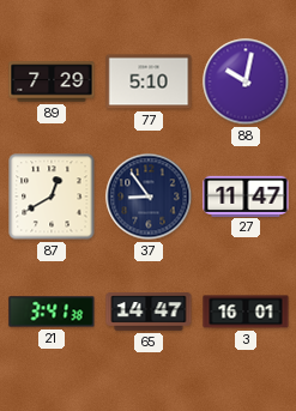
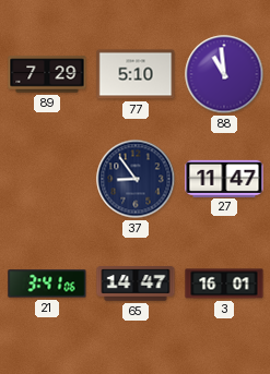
88: 10:02 -> 10:59
87: 12:40 -> none
21: 3:41:38 -> 3:41:06
